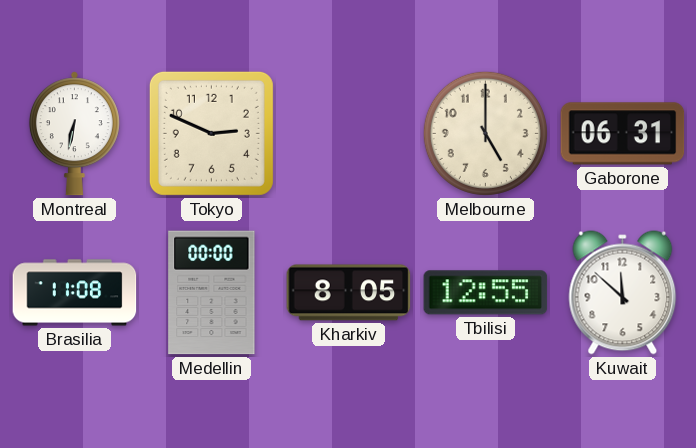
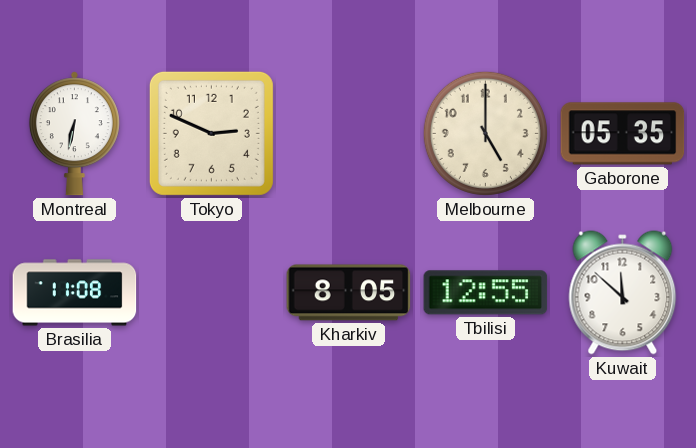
Gaborone: 06:31 -> 05:35
Medellin: 00:00 -> none
